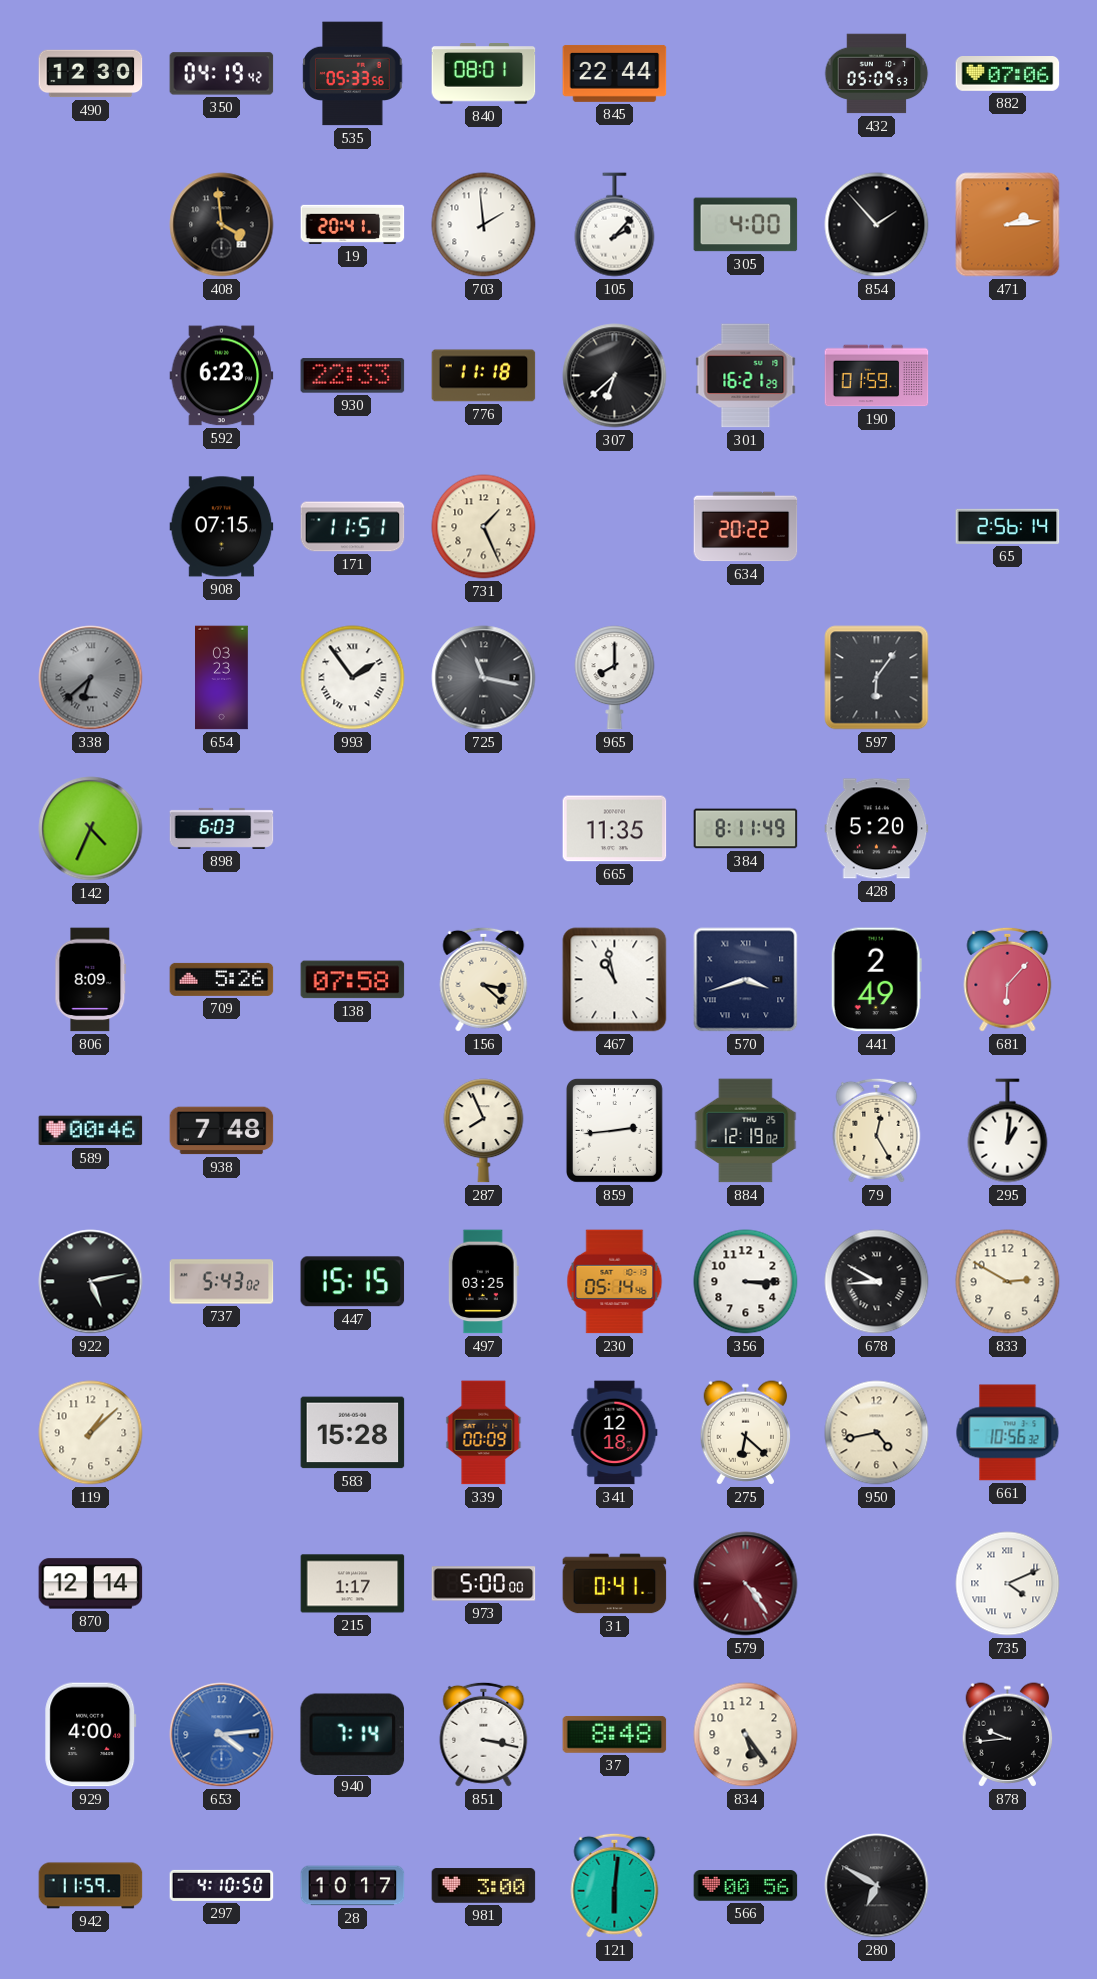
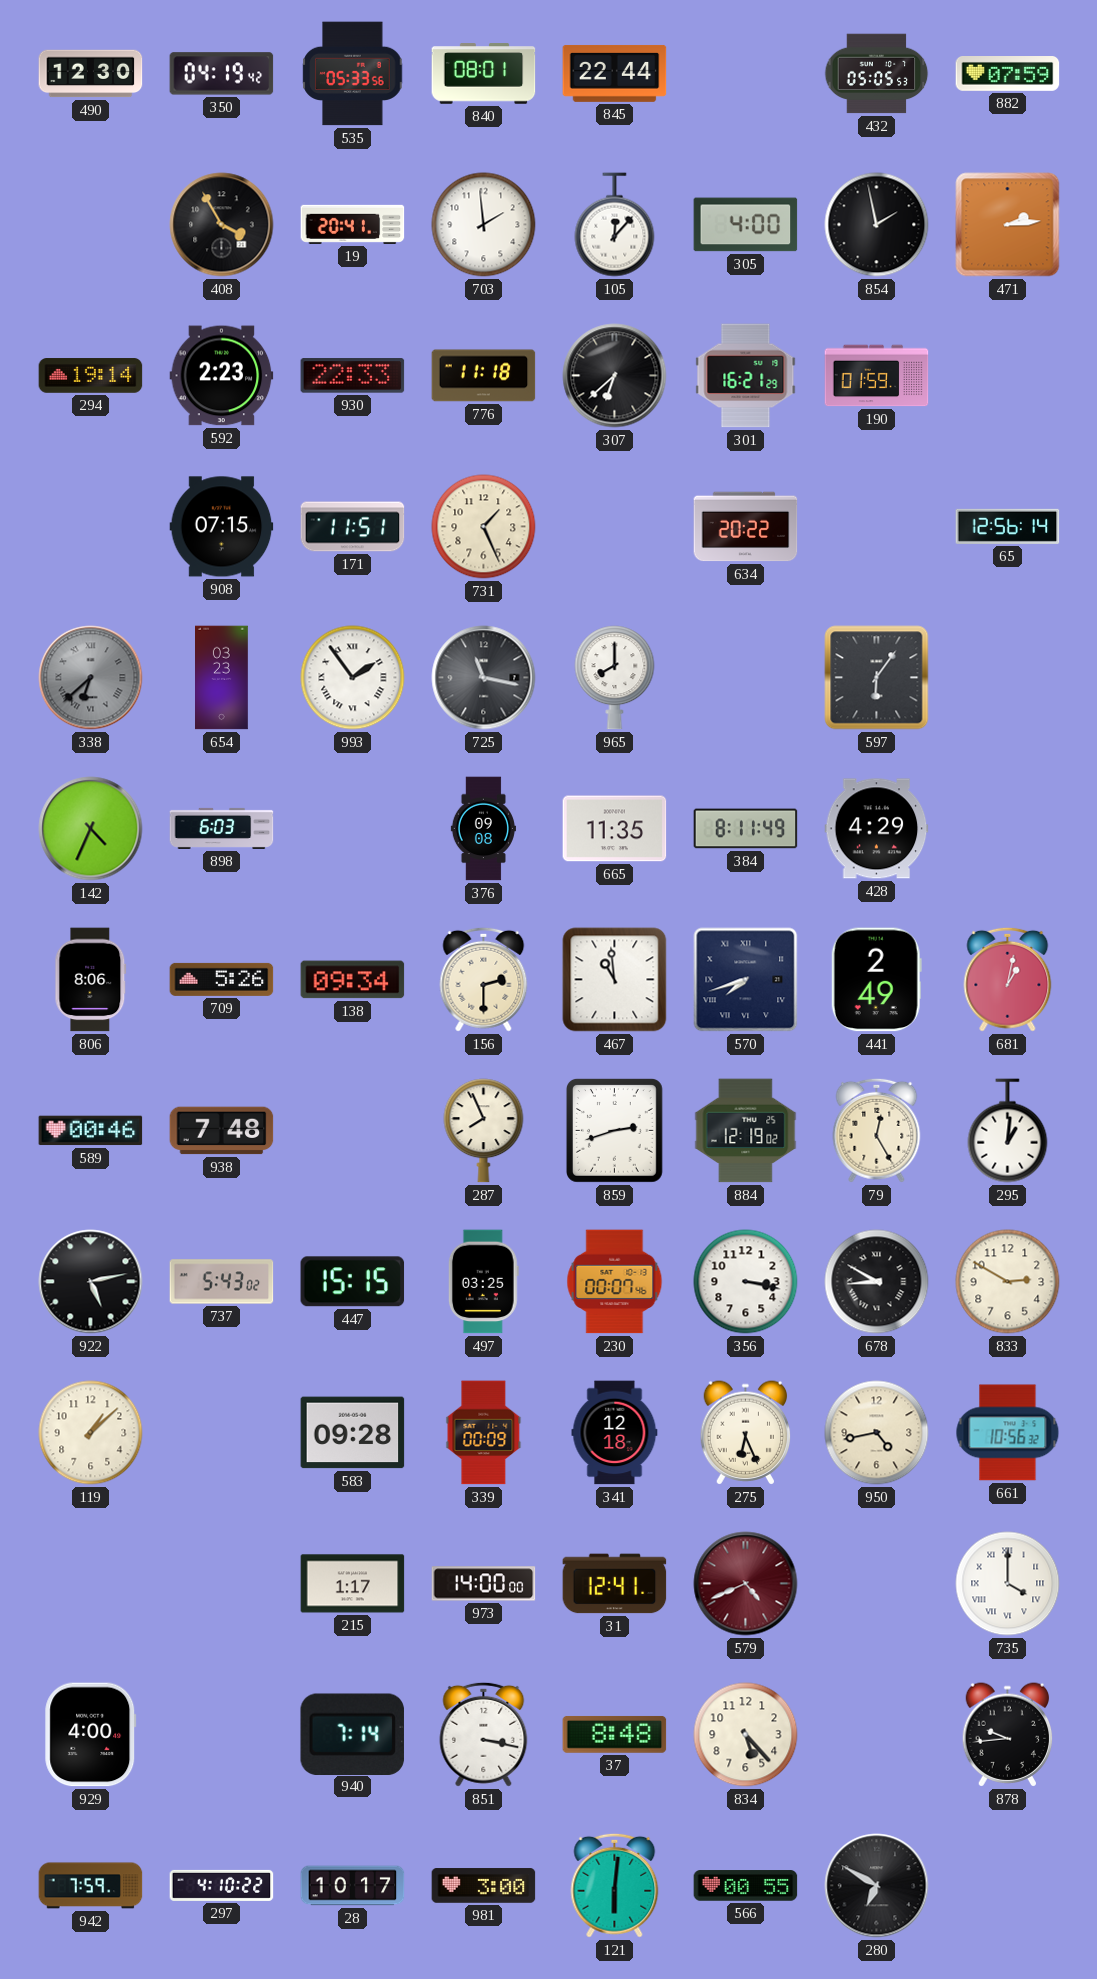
432: 05:09 -> 05:05
882: 07:06 -> 07:59
408: 3:59 -> 3:55
105: 2:07 -> 12:07
854: 1:53 -> 1:58
294: none -> 19:14
592: 6:23 -> 2:23
65: 2:56 -> 12:56
376: none -> 09:08
428: 5:20 -> 4:29
806: 8:09 -> 8:06
138: 07:58 -> 09:34
156: 3:22 -> 2:30
467: 10:58 -> 10:59
570: 3:42 -> 7:42
681: 6:07 -> 1:02
859: 2:44 -> 2:42
230: 05:14 -> 00:07
356: 3:15 -> 3:17
583: 15:28 -> 09:28
275: 6:22 -> 6:26
870: 12:14 -> none
973: 5:00 -> 14:00
31: 0:41 -> 12:41
579: 4:24 -> 4:41
735: 4:11 -> 4:00
653: 4:14 -> none
834: 5:24 -> 5:23
942: 11:59 -> 7:59
297: 4:10:50 -> 4:10:22
566: 00:56 -> 00:55
